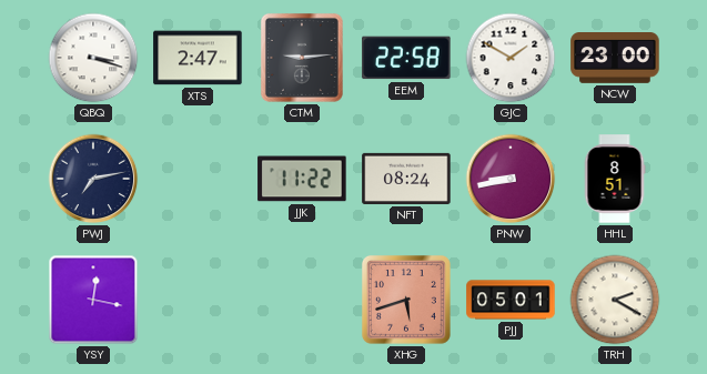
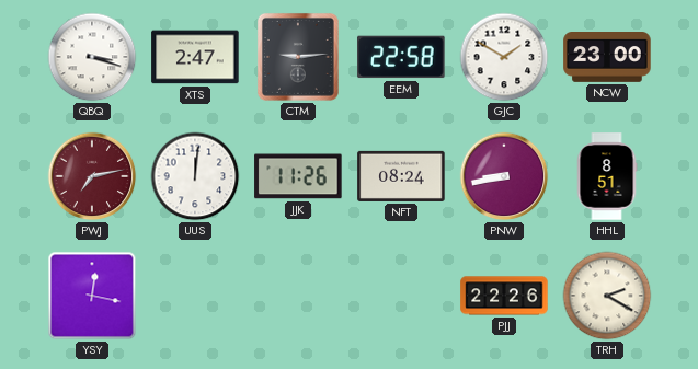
PWJ dial: navy -> burgundy
UUS: none -> 12:01
JJK: 11:22 -> 11:26
XHG: 5:42 -> none
PJJ: 05:01 -> 22:26
